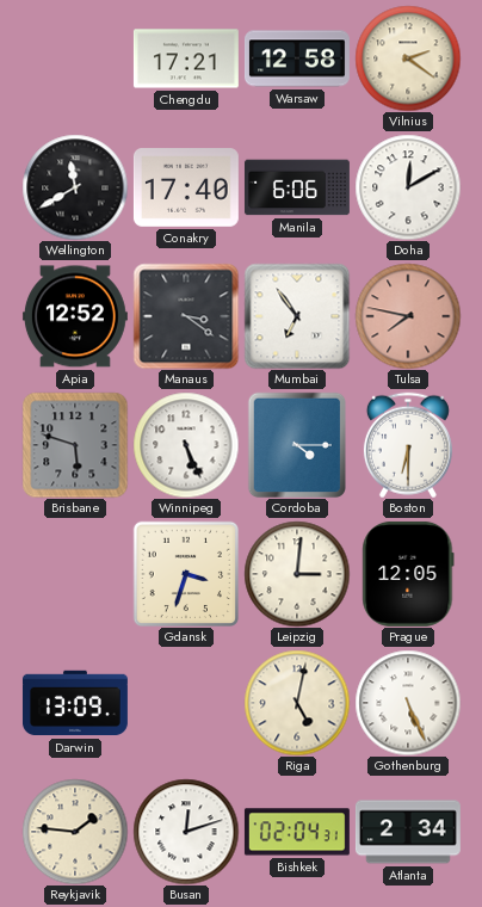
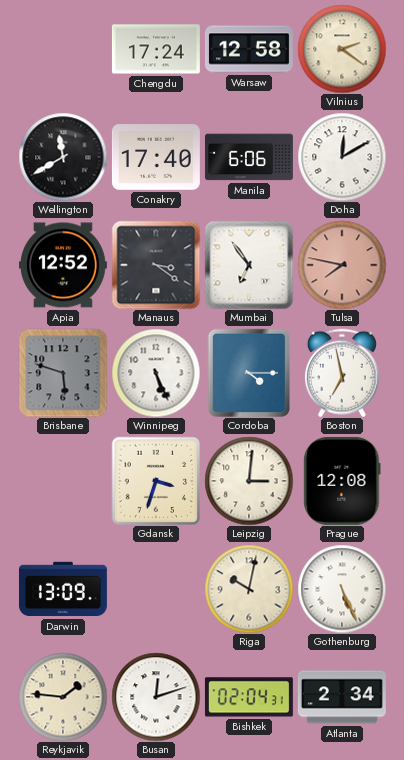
Chengdu: 17:21 -> 17:24
Boston: 6:30 -> 6:58
Prague: 12:05 -> 12:08
Riga: 5:02 -> 10:02
